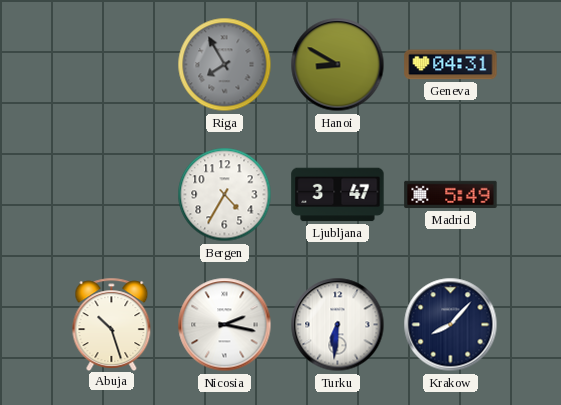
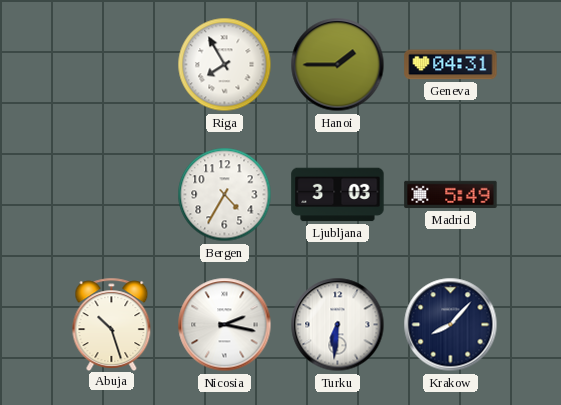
Riga dial: grey -> white
Hanoi: 8:50 -> 1:45
Ljubljana: 3:47 -> 3:03
